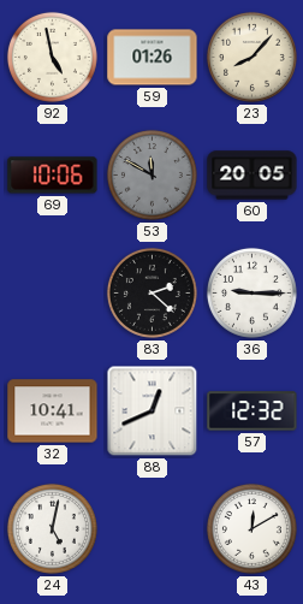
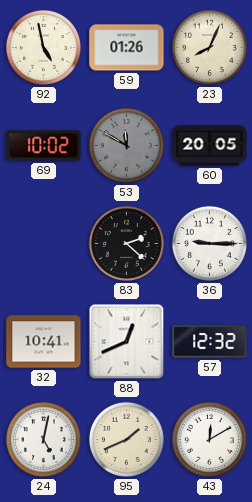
23: 8:07 -> 8:04
69: 10:06 -> 10:02
95: none -> 1:41
